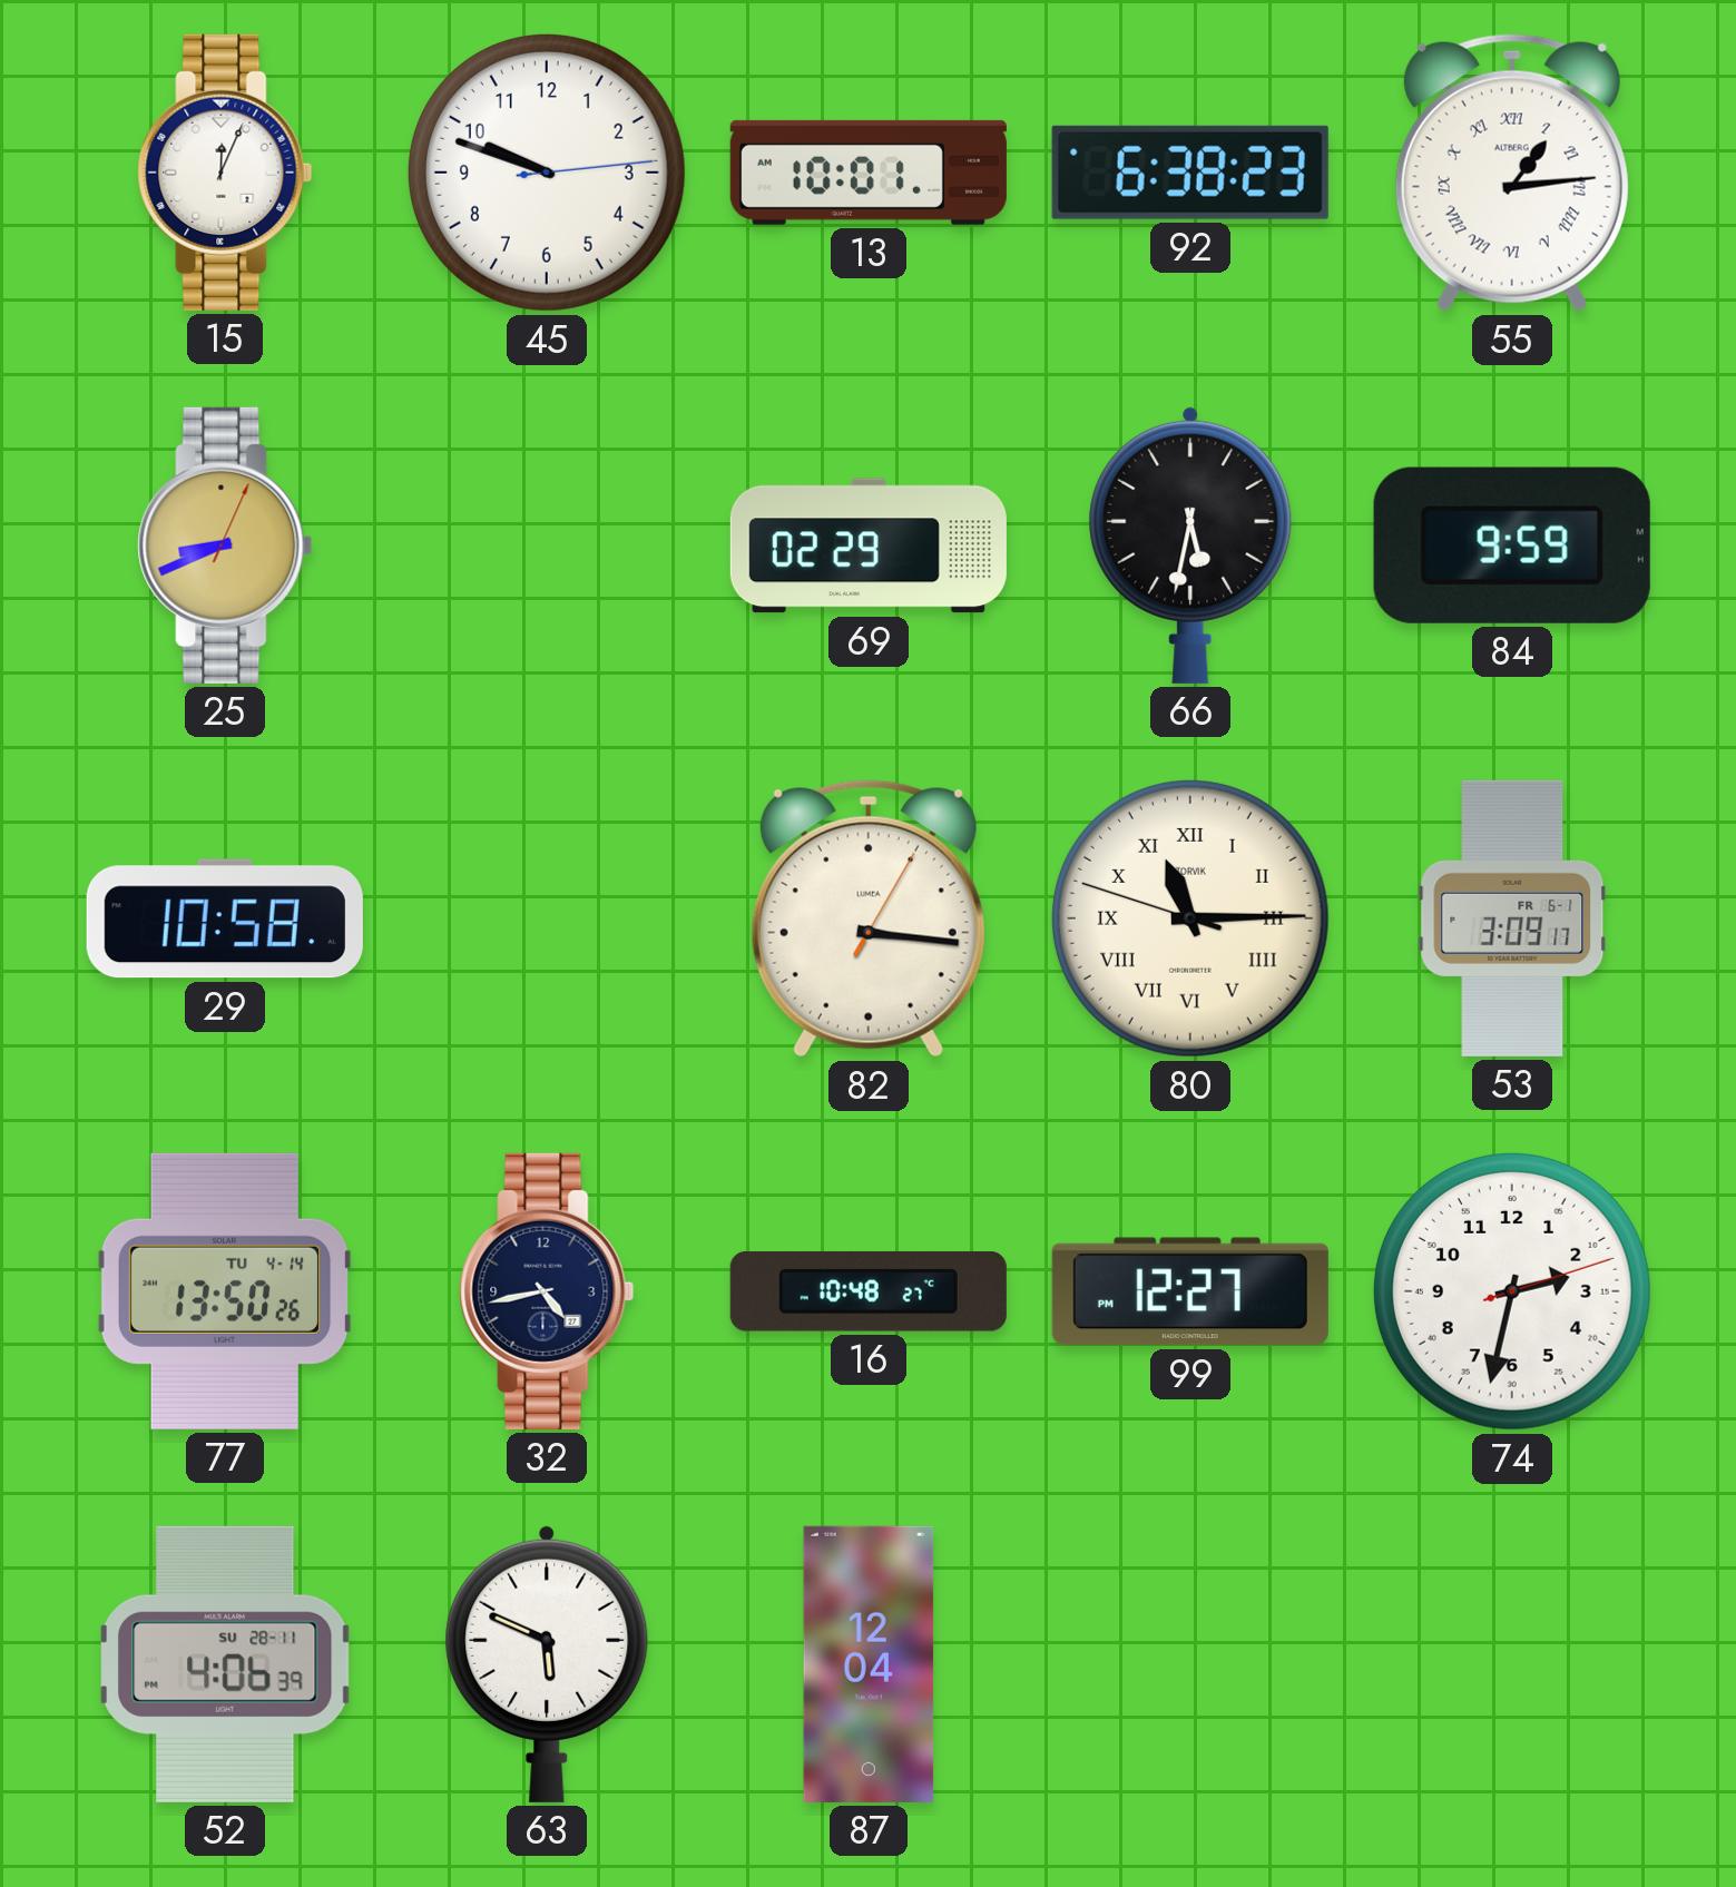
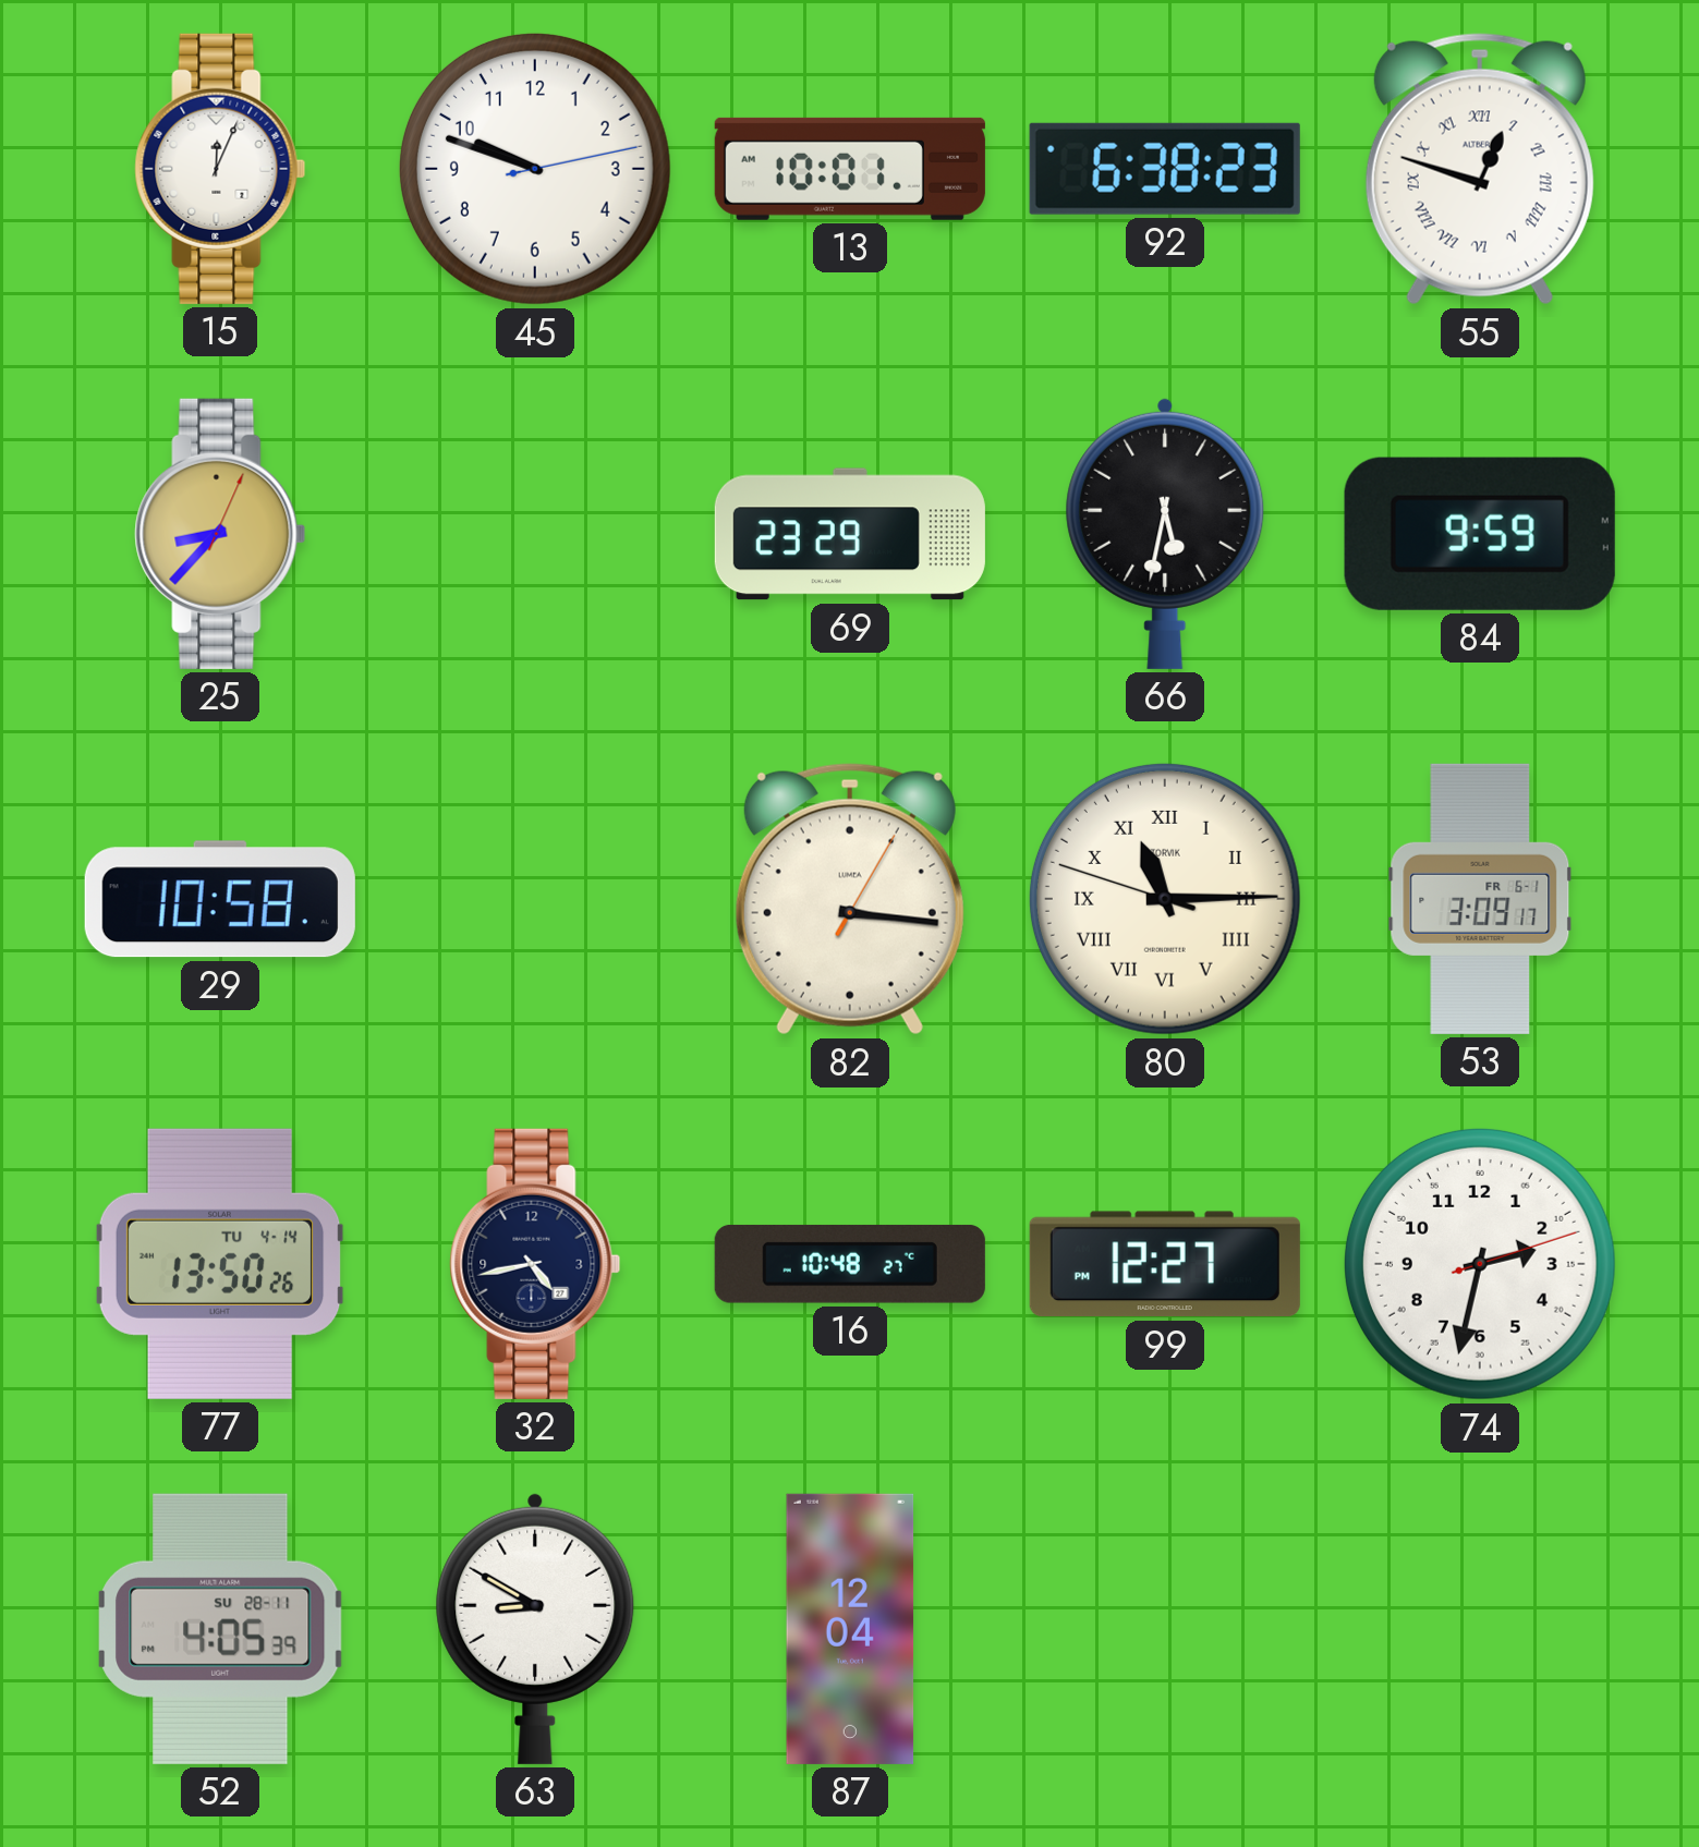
45: 9:48:14 -> 9:48:13
55: 1:14 -> 12:48
25: 8:41 -> 8:37
69: 02:29 -> 23:29
52: 4:06 -> 4:05
63: 5:49 -> 8:50
